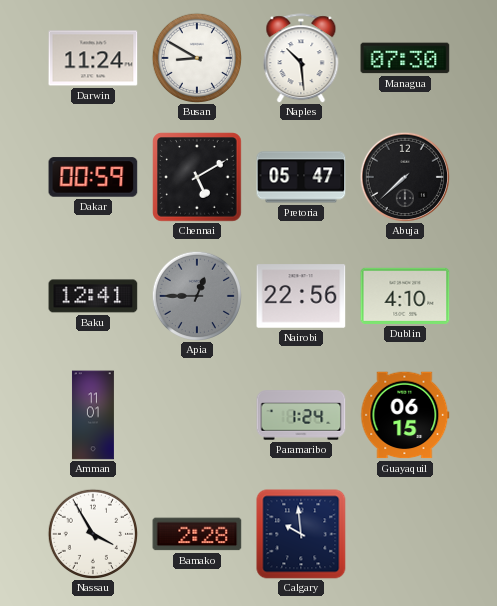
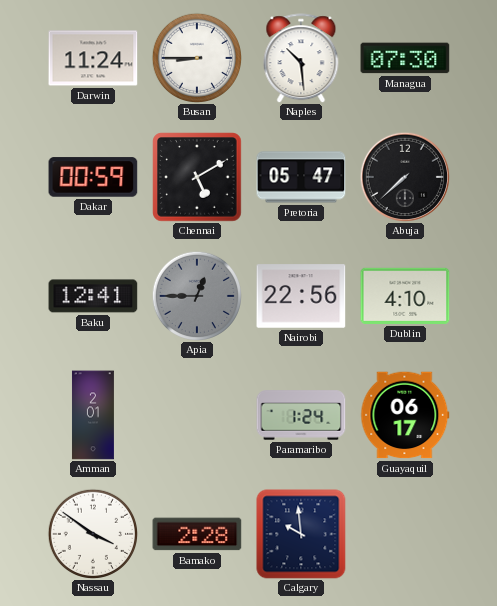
Busan: 8:50 -> 8:45
Amman: 11:01 -> 2:01
Guayaquil: 06:15 -> 06:17
Nassau: 3:55 -> 3:51
